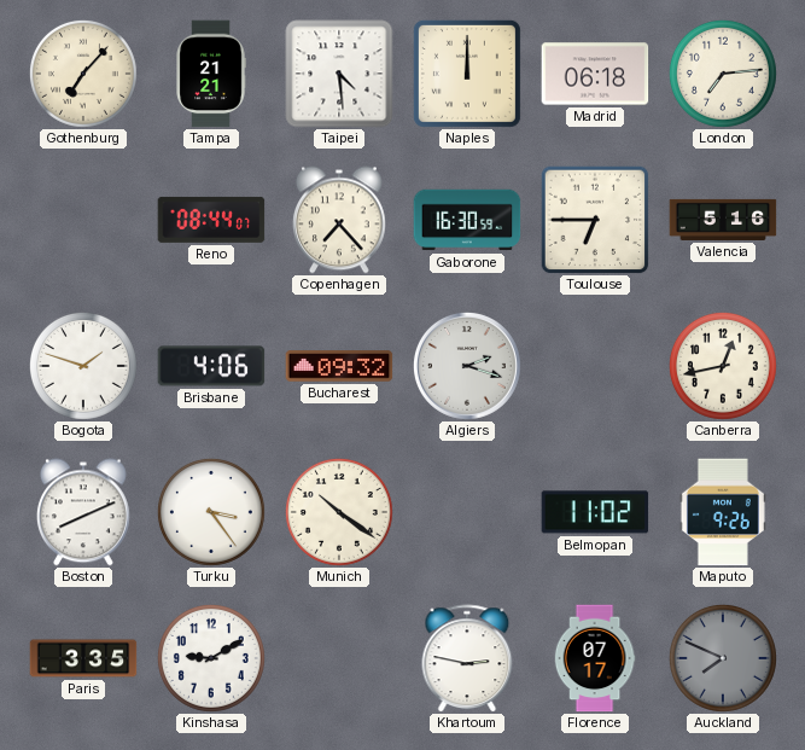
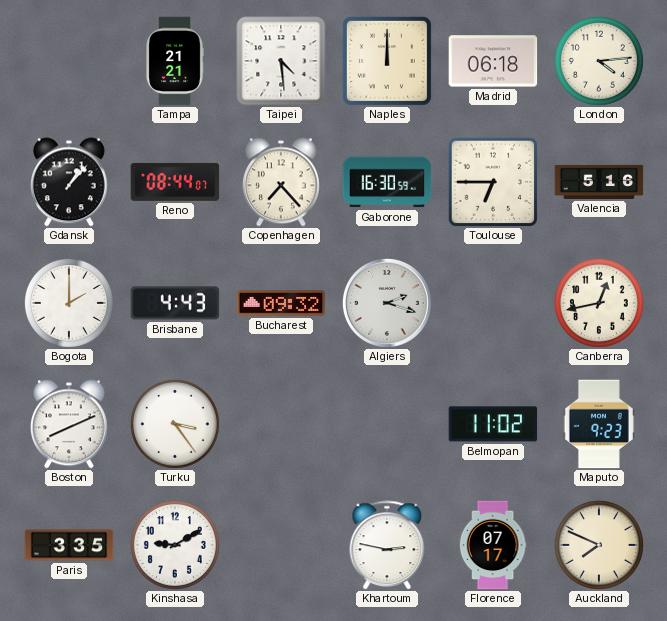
Gothenburg: 7:07 -> none
London: 7:14 -> 4:14
Gdansk: none -> 1:07
Bogota: 1:48 -> 2:00
Brisbane: 4:06 -> 4:43
Munich: 10:21 -> none
Maputo: 9:26 -> 9:23
Auckland dial: grey -> cream
